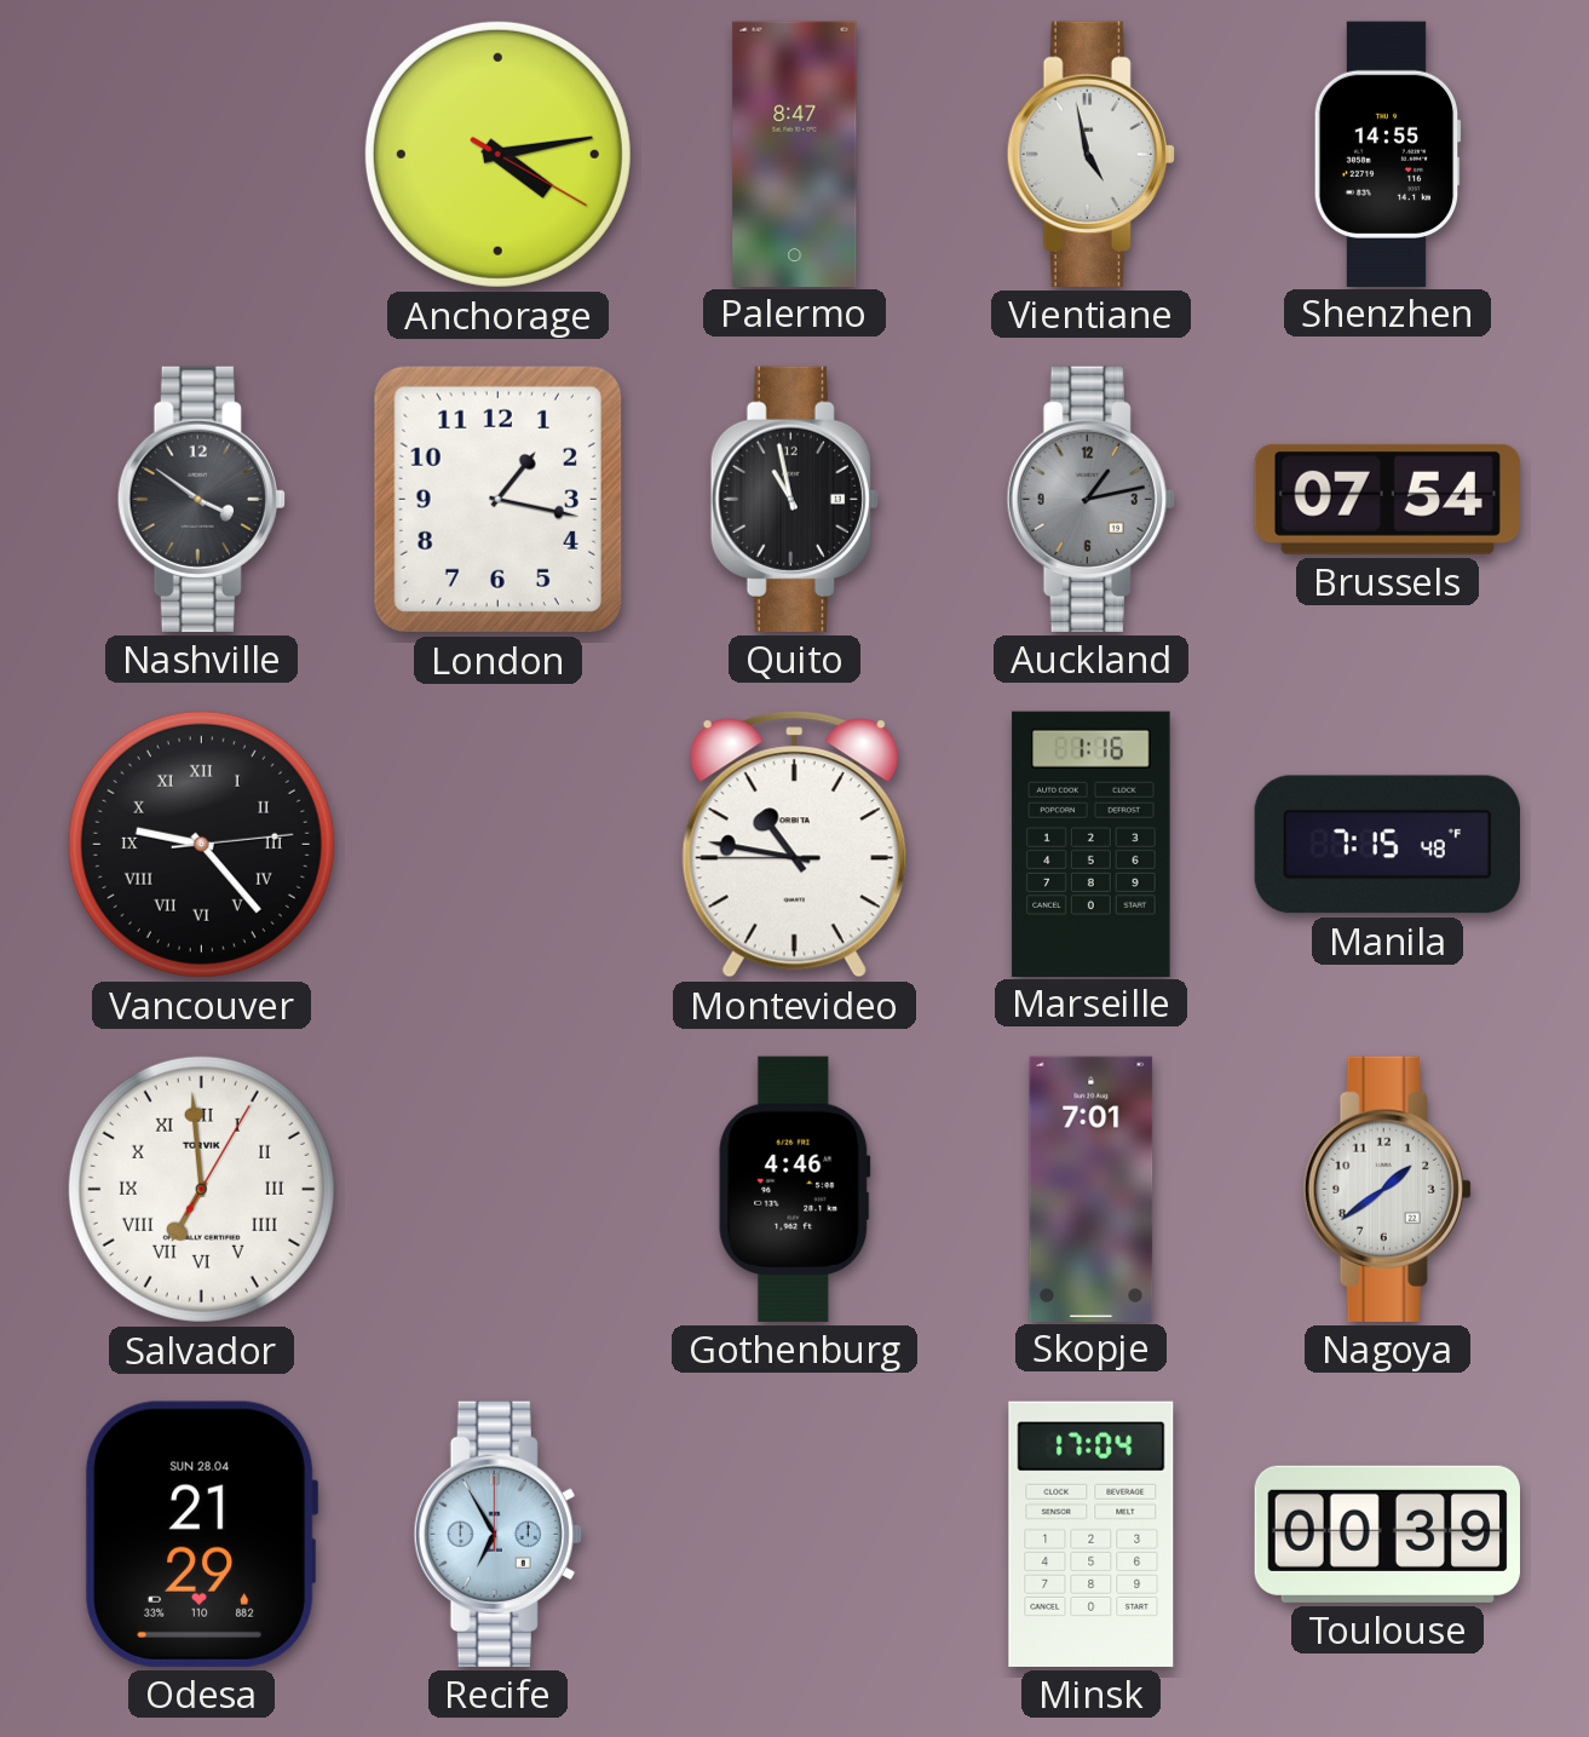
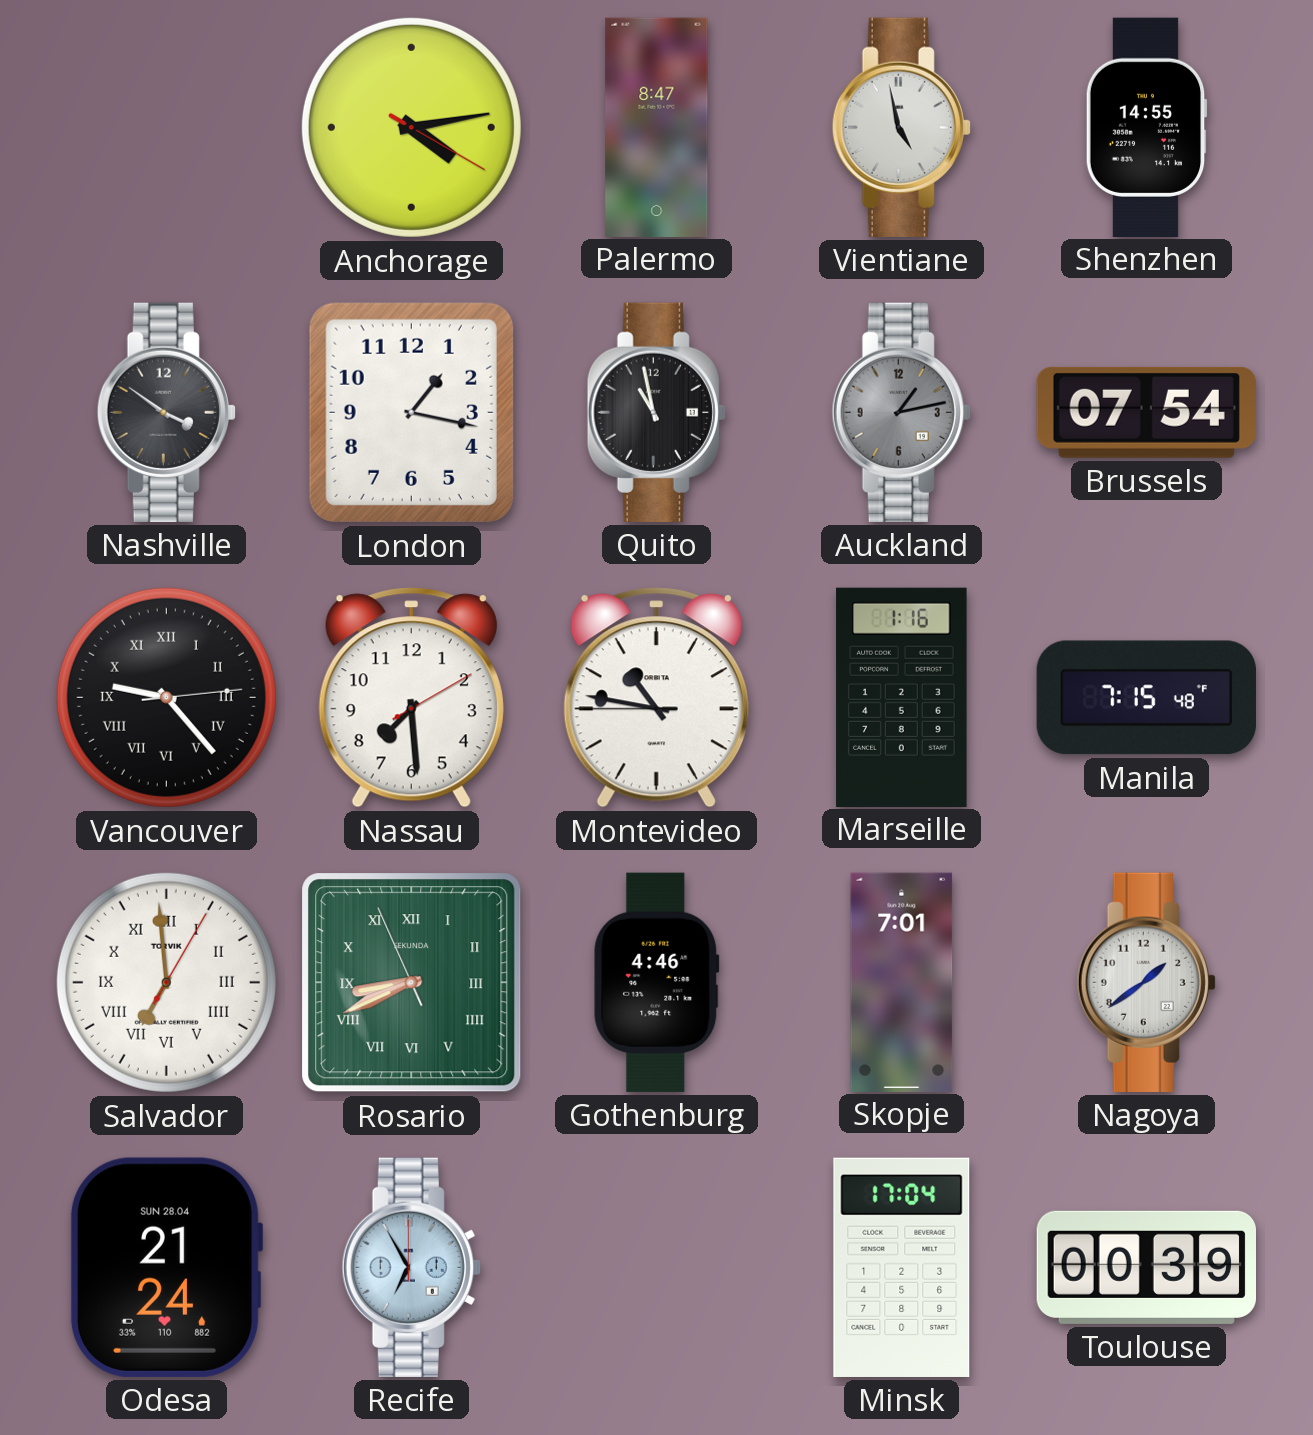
Nassau: none -> 7:29
Rosario: none -> 8:40
Odesa: 21:29 -> 21:24
